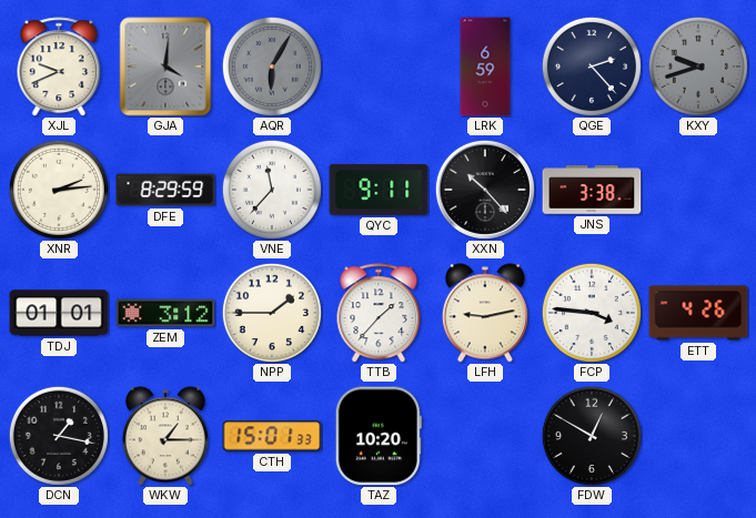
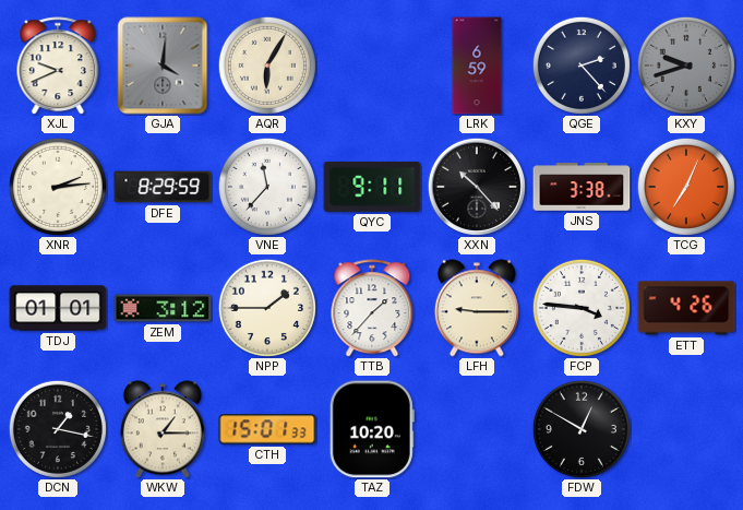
AQR dial: grey -> cream
TCG: none -> 7:04
LFH: 9:13 -> 9:15
